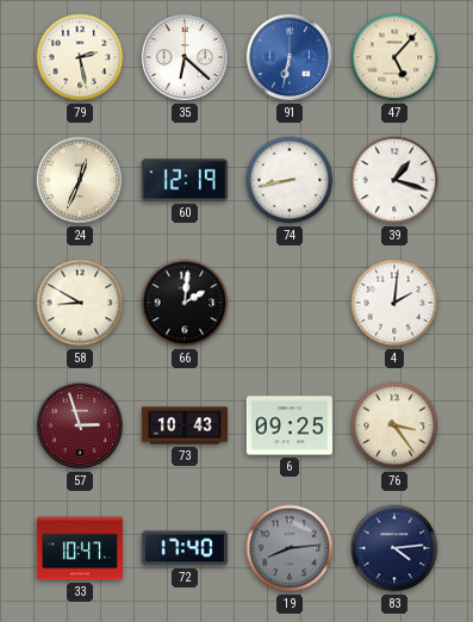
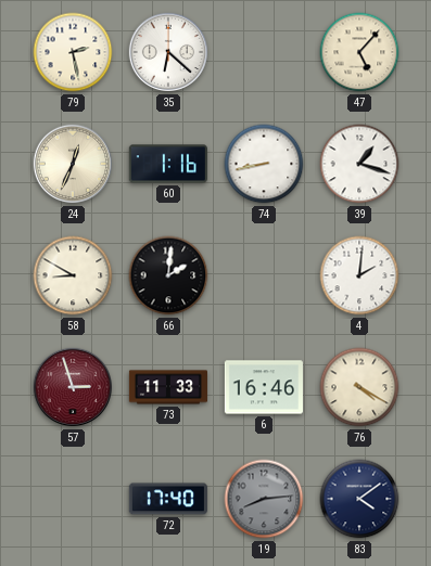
91: 6:32 -> none
60: 12:19 -> 1:16
73: 10:43 -> 11:33
6: 09:25 -> 16:46
76: 3:24 -> 4:20
33: 10:47 -> none
83: 4:14 -> 4:09
